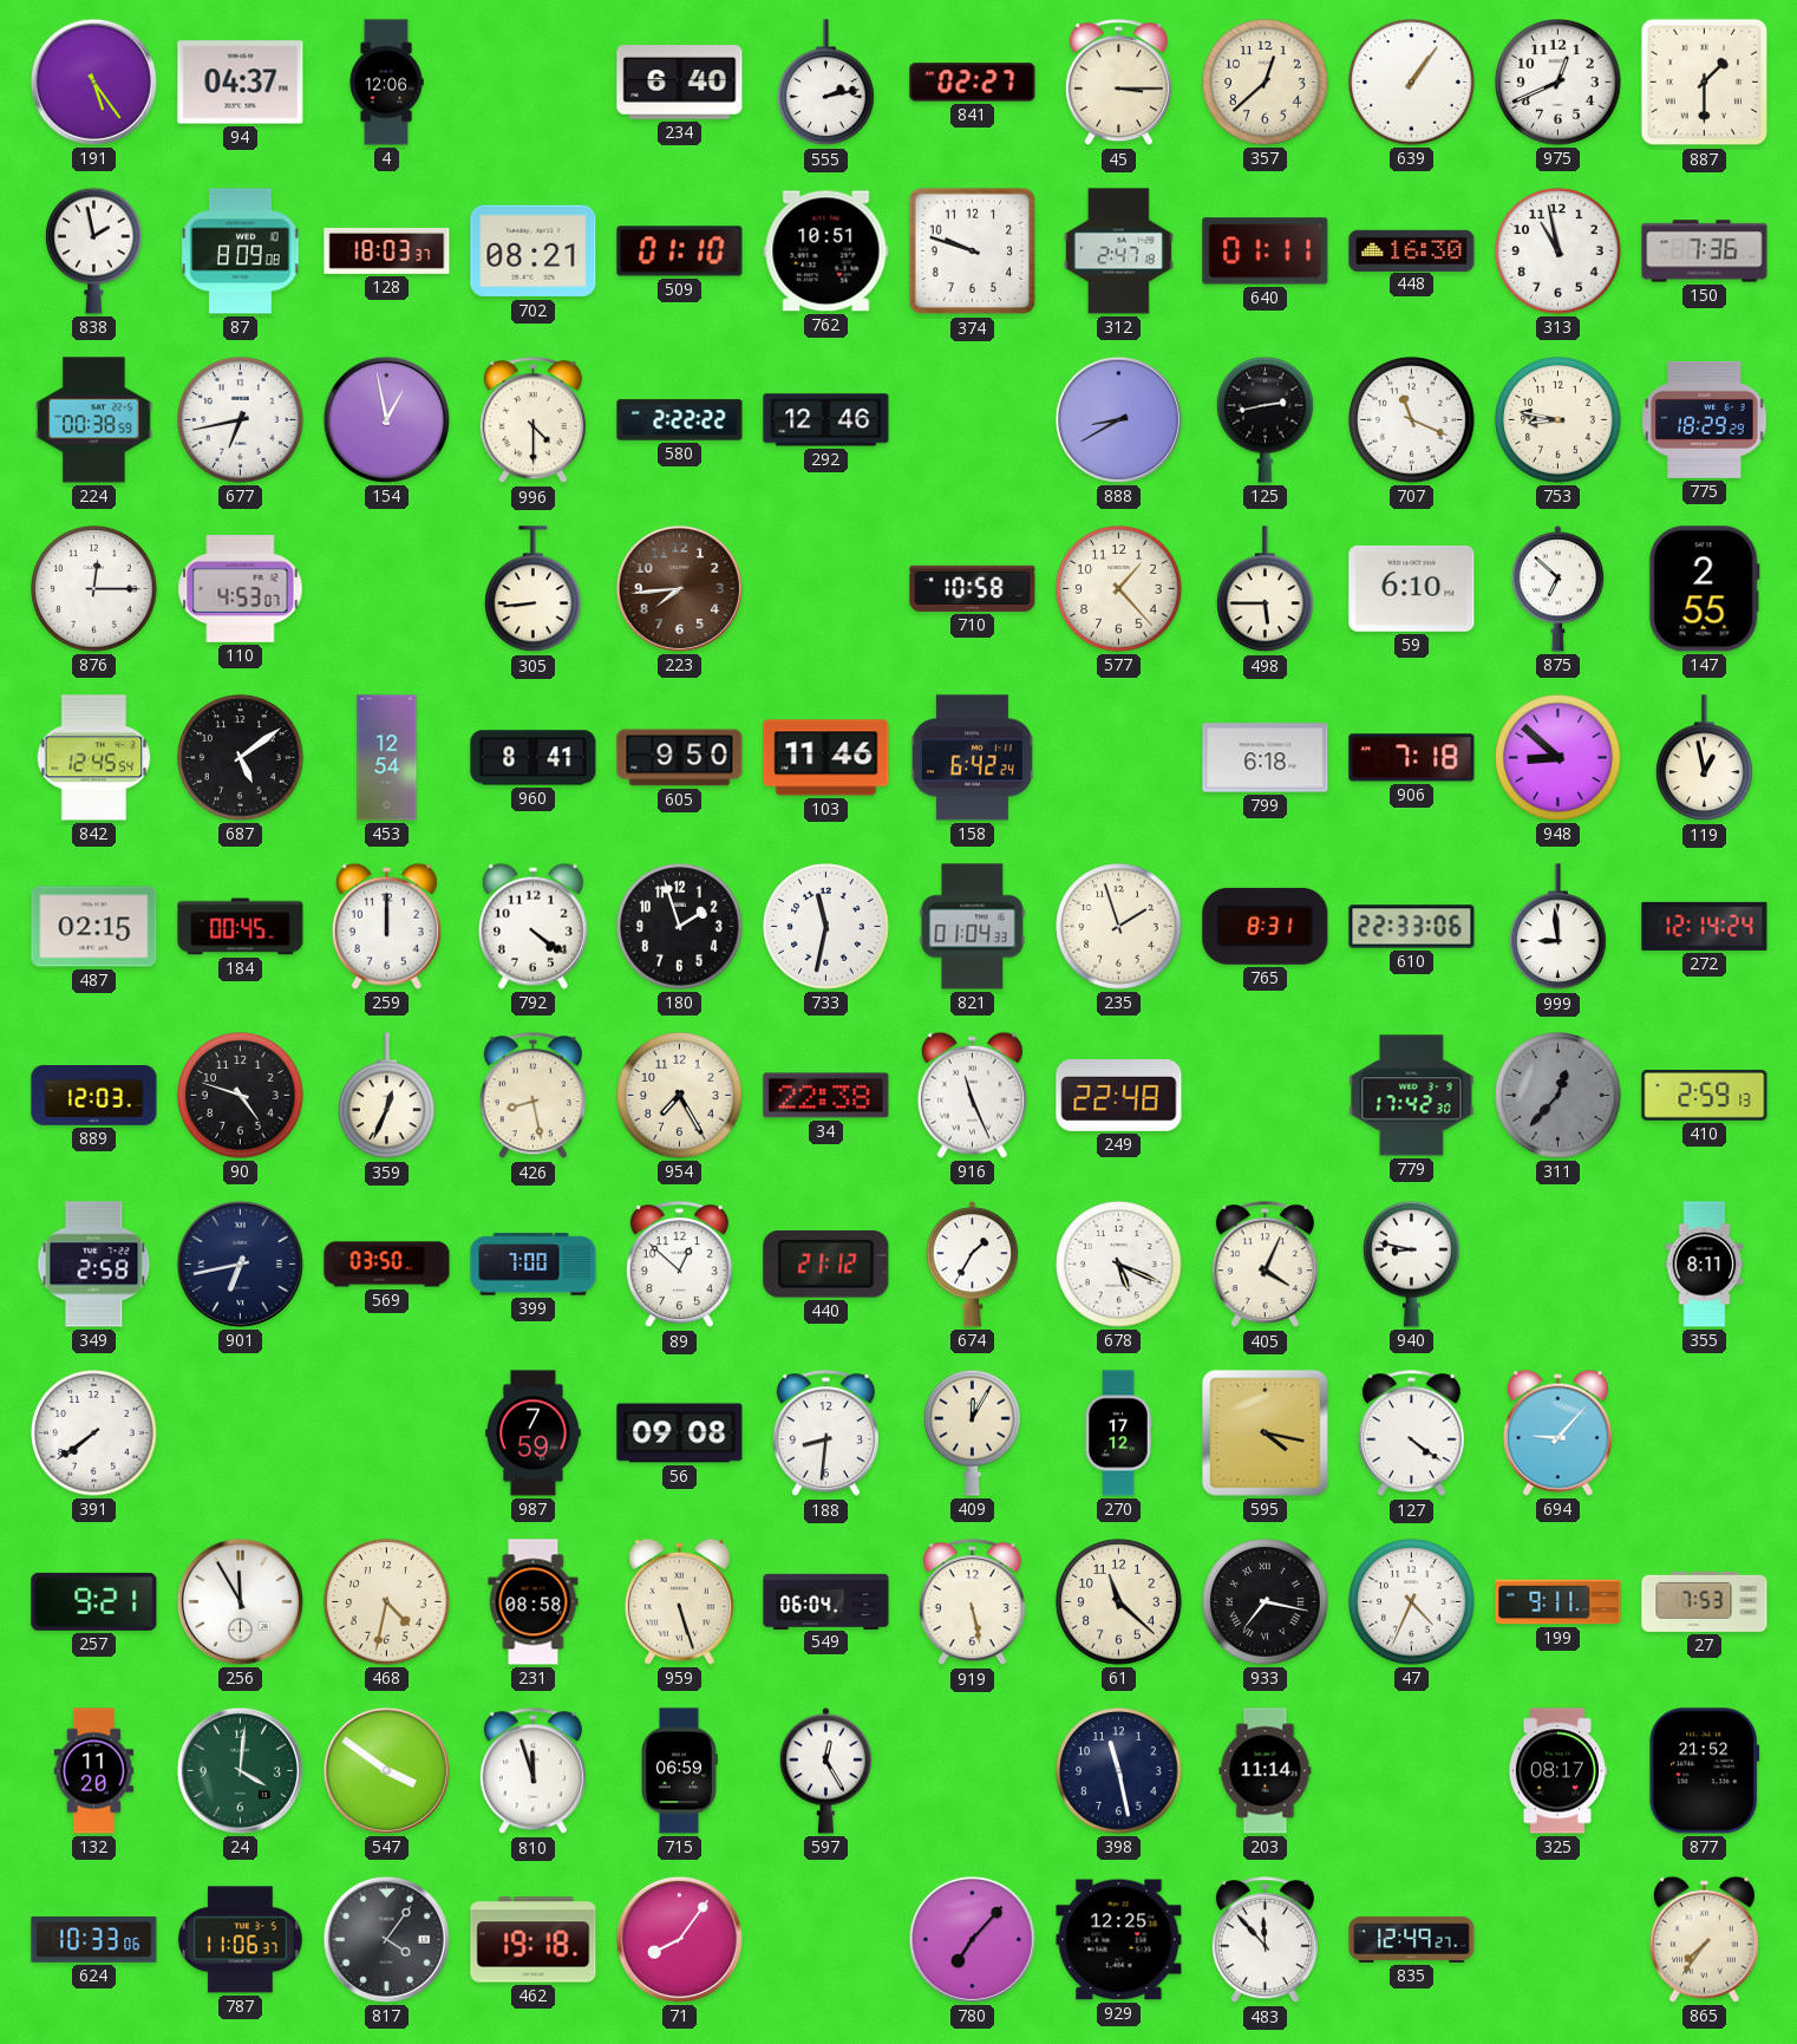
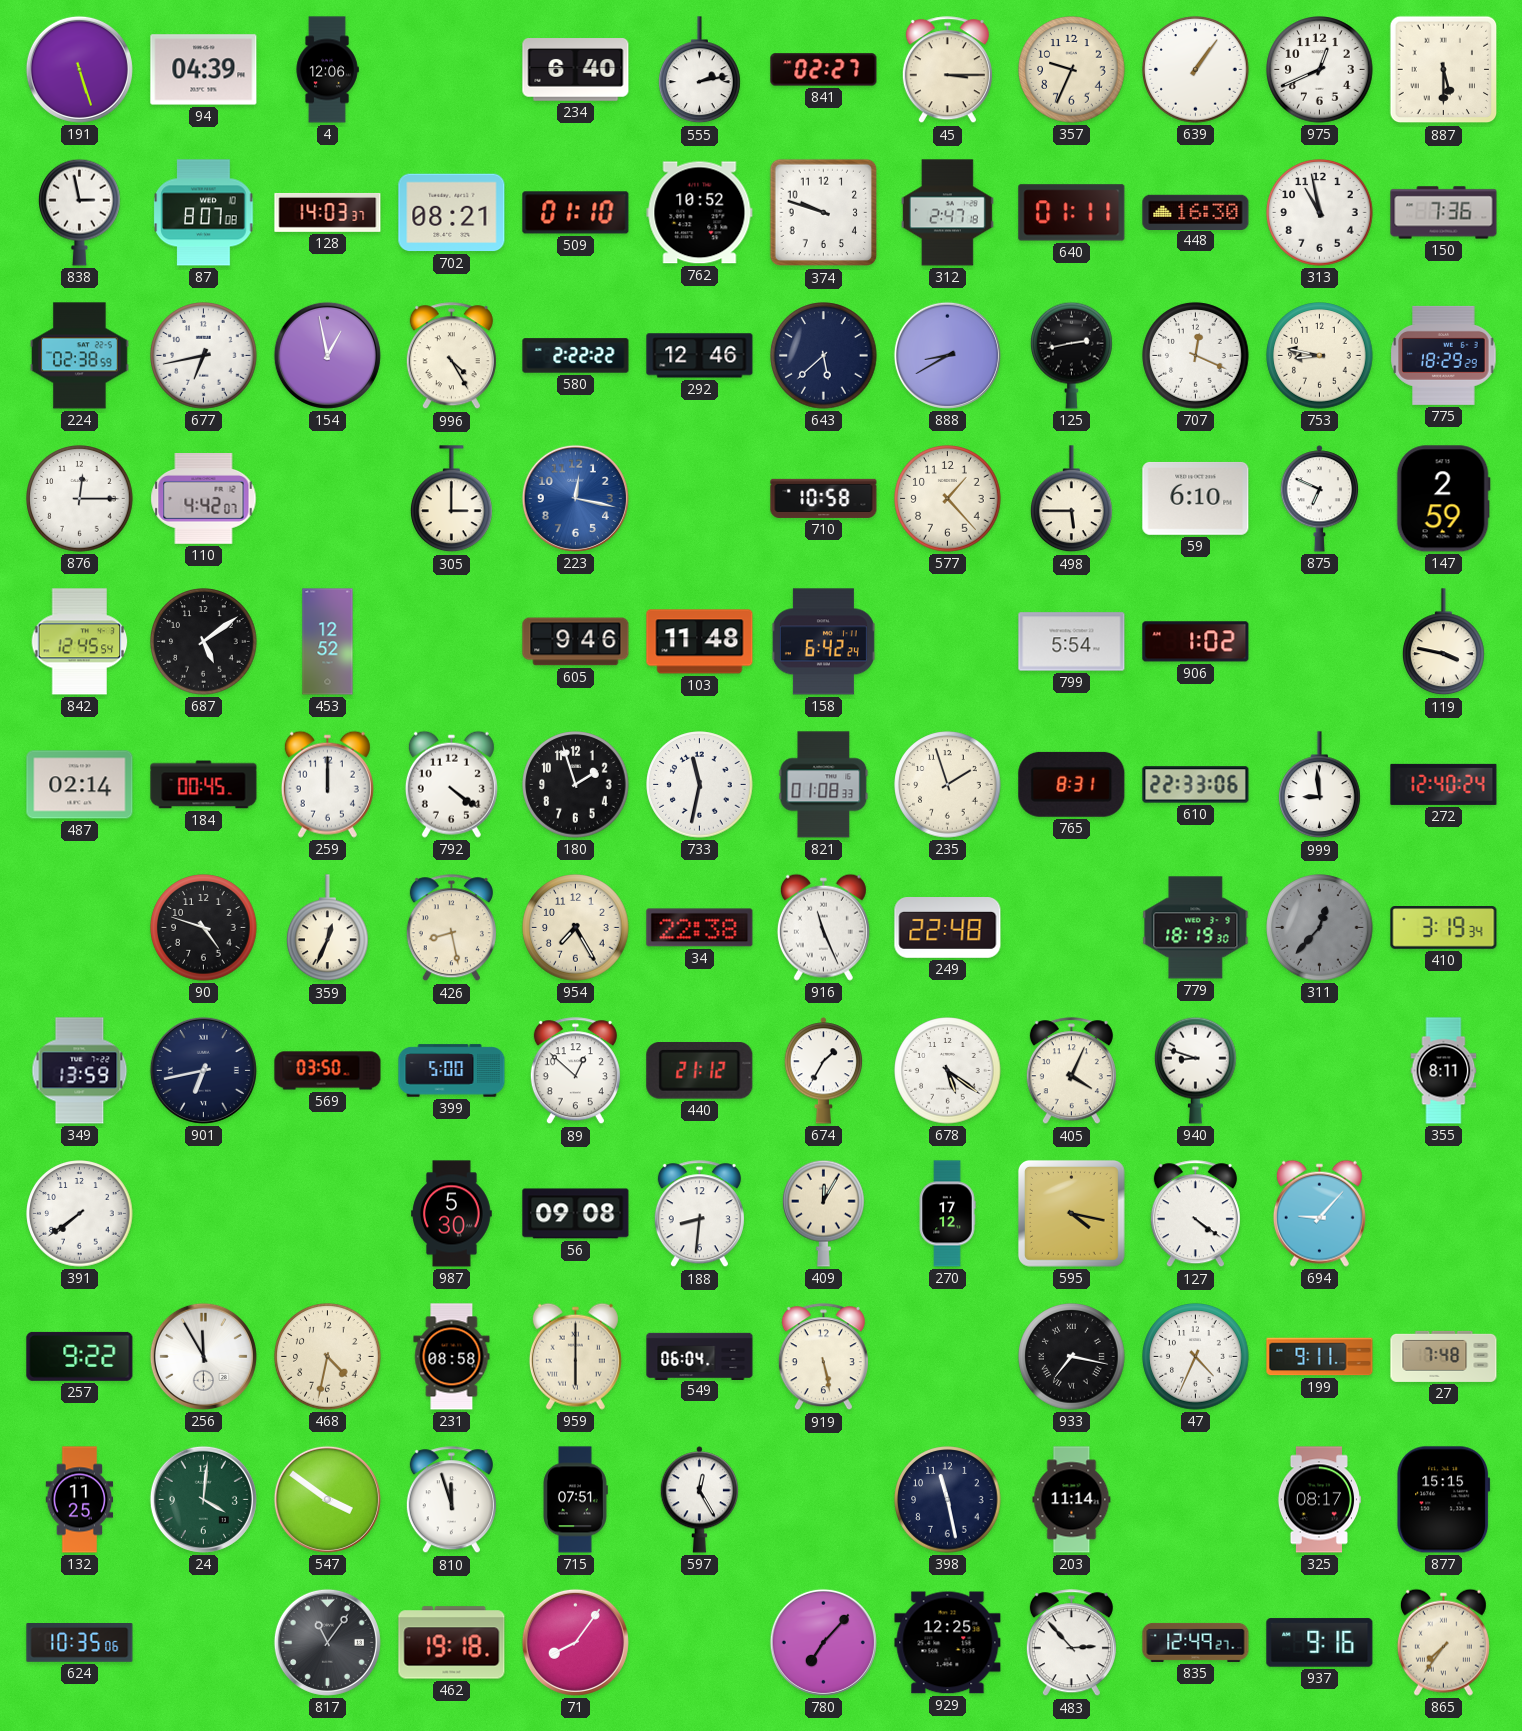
191: 5:24 -> 5:27
94: 04:37 -> 04:39
357: 12:38 -> 9:34
887: 1:30 -> 5:30
838: 1:58 -> 2:58
87: 8:09 -> 8:07
128: 18:03 -> 14:03
762: 10:51 -> 10:52
224: 00:38 -> 02:38
996: 4:30 -> 4:25
643: none -> 5:38
707: 11:19 -> 12:19
110: 4:53 -> 4:42
305: 8:44 -> 3:00
223: 7:44 -> 12:17
223 dial: brown -> blue
875: 6:52 -> 6:49
147: 2:55 -> 2:59
453: 12:54 -> 12:52
960: 8:41 -> none
605: 9:50 -> 9:46
103: 11:46 -> 11:48
799: 6:18 -> 5:54
906: 7:18 -> 1:02
948: 8:52 -> none
119: 12:58 -> 3:47
487: 02:15 -> 02:14
821: 01:04 -> 01:08
272: 12:14 -> 12:40
889: 12:03 -> none
779: 17:42 -> 18:19
410: 2:59 -> 3:19
349: 2:58 -> 13:59
399: 7:00 -> 5:00
678: 5:19 -> 5:21
940: 8:47 -> 8:48
987: 7:59 -> 5:30
257: 9:21 -> 9:22
959: 5:27 -> 6:00
61: 11:22 -> none
27: 7:53 -> 7:48
132: 11:20 -> 11:25
715: 06:59 -> 07:51
877: 21:52 -> 15:15
624: 10:33 -> 10:35
787: 11:06 -> none
817: 4:06 -> 11:06
483: 11:53 -> 2:53
937: none -> 9:16
